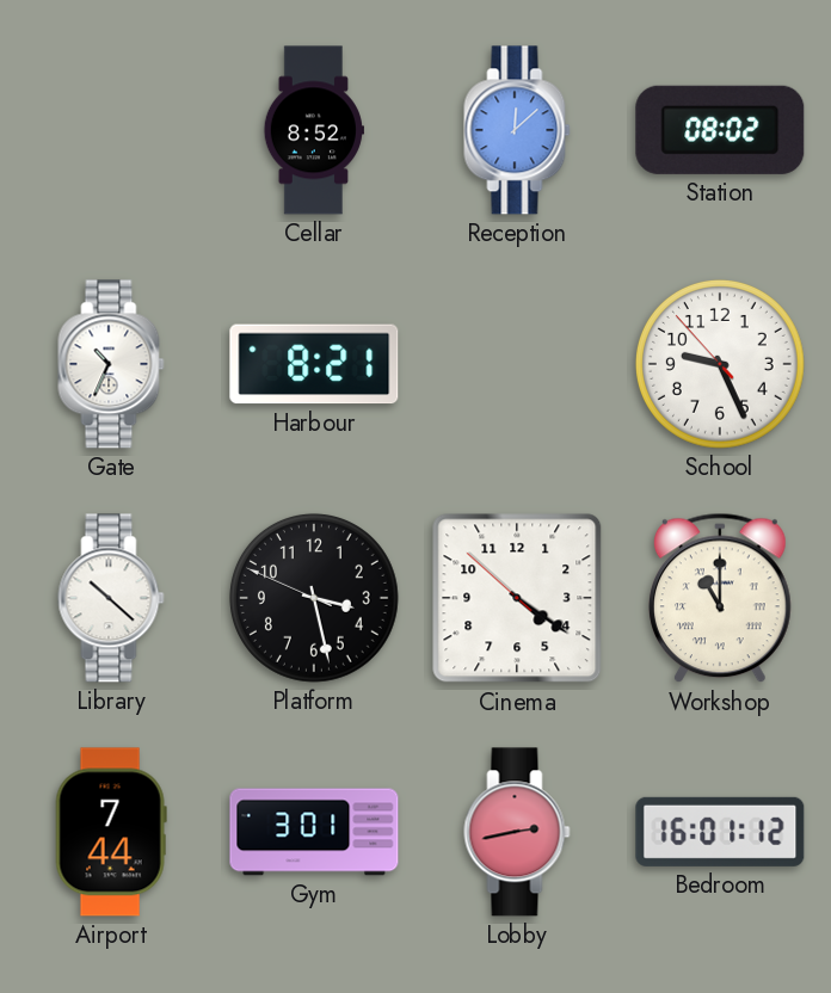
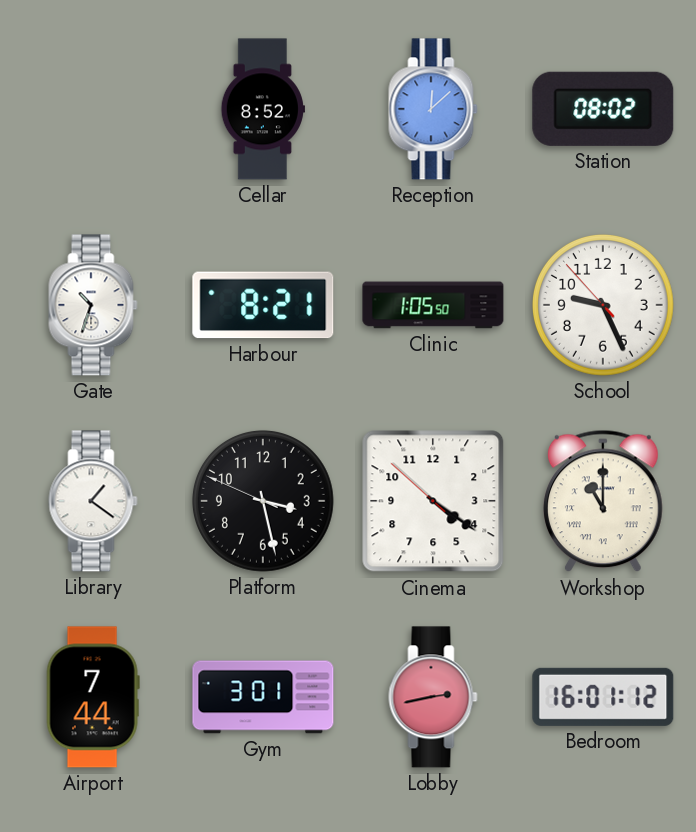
Gate: 10:34 -> 10:33
Clinic: none -> 1:05
Library: 10:22 -> 1:21
